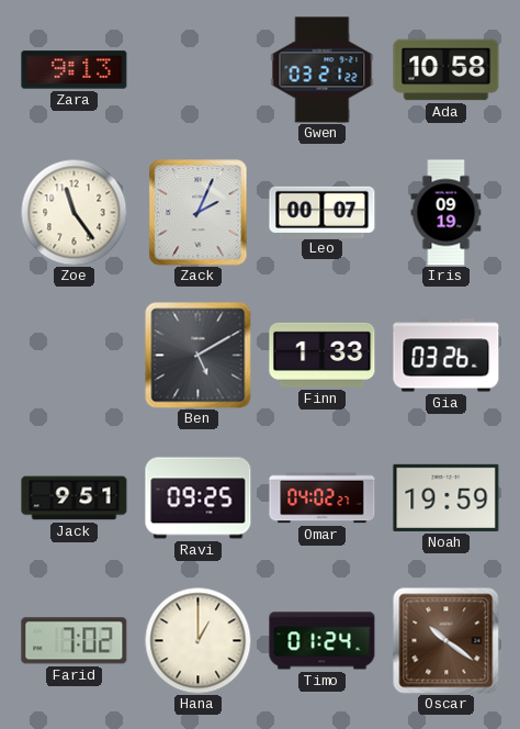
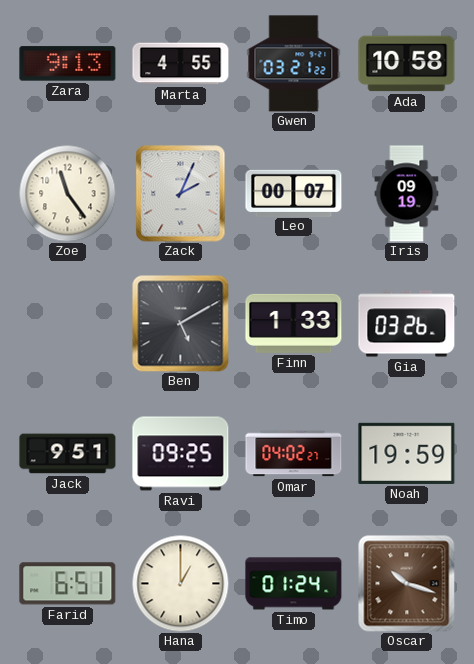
Marta: none -> 4:55
Farid: 7:02 -> 6:51
Oscar: 10:21 -> 10:18
